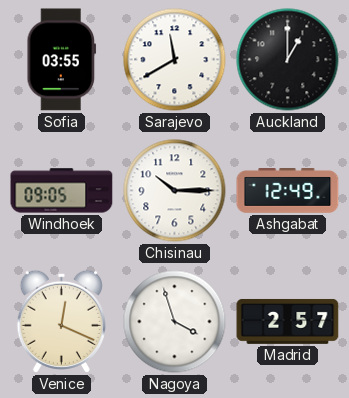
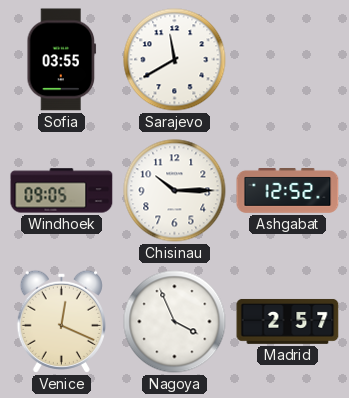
Auckland: 1:00 -> none
Ashgabat: 12:49 -> 12:52
Nagoya: 3:57 -> 3:56
